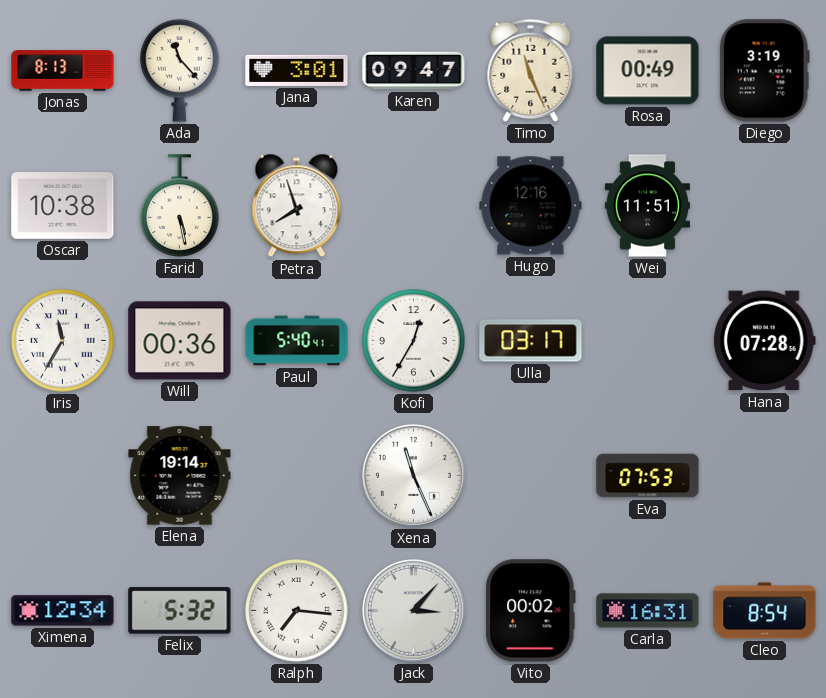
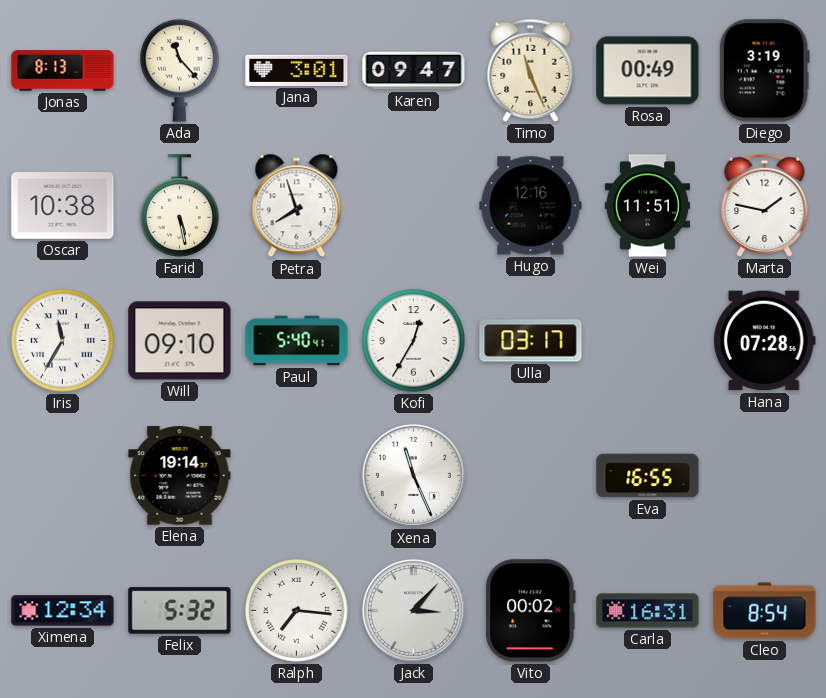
Marta: none -> 1:47
Will: 00:36 -> 09:10
Eva: 07:53 -> 16:55
